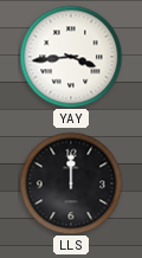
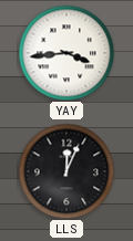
LLS: 12:00 -> 12:04
